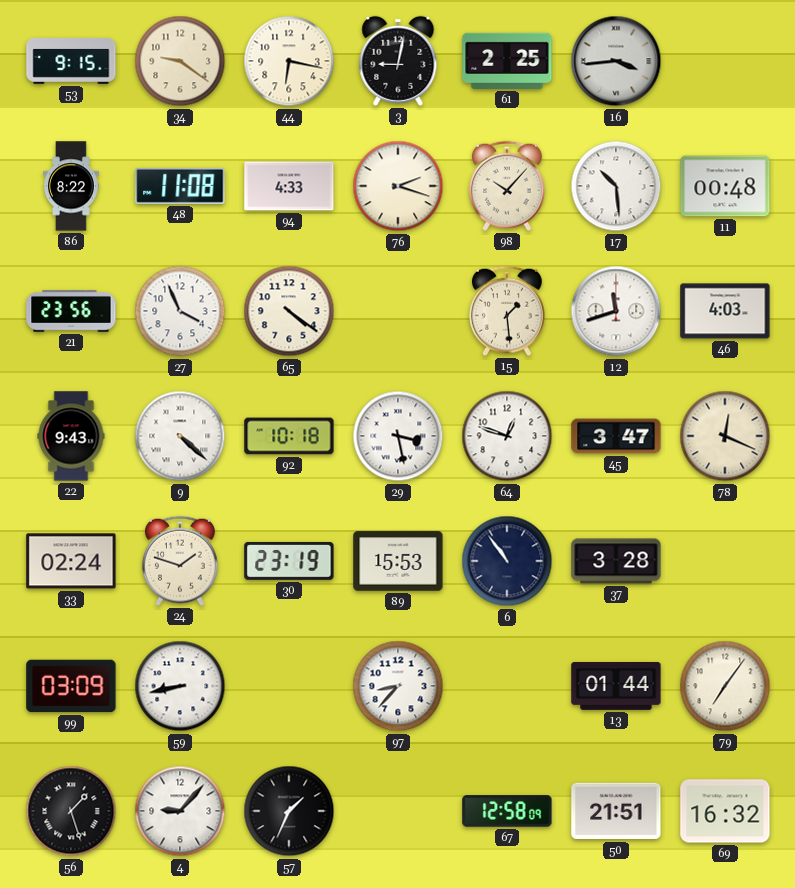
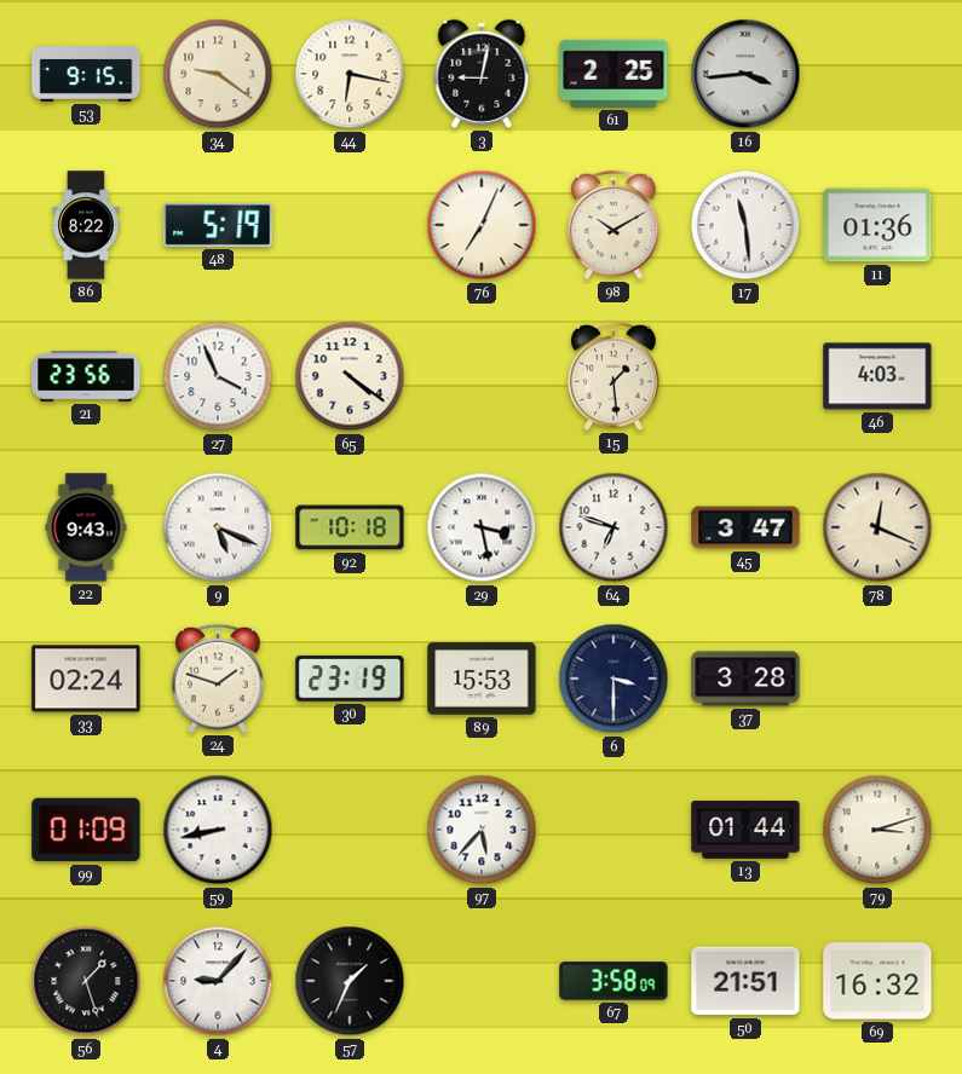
48: 11:08 -> 5:19
94: 4:33 -> none
76: 2:18 -> 7:04
98: 10:07 -> 10:10
17: 10:29 -> 11:29
11: 00:48 -> 01:36
12: 11:42 -> none
9: 4:22 -> 5:19
64: 12:48 -> 6:48
6: 10:54 -> 3:30
99: 03:09 -> 01:09
97: 8:37 -> 5:37
79: 7:06 -> 3:12
67: 12:58 -> 3:58
